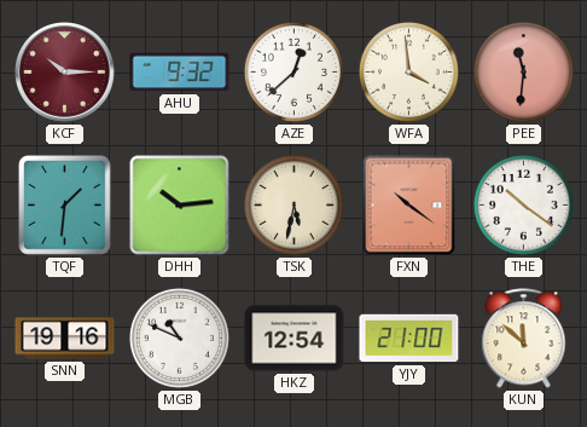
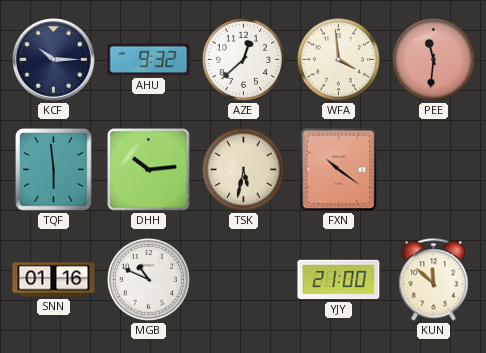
KCF dial: burgundy -> navy
TQF: 1:31 -> 5:59
THE: 10:21 -> none
SNN: 19:16 -> 01:16
HKZ: 12:54 -> none
